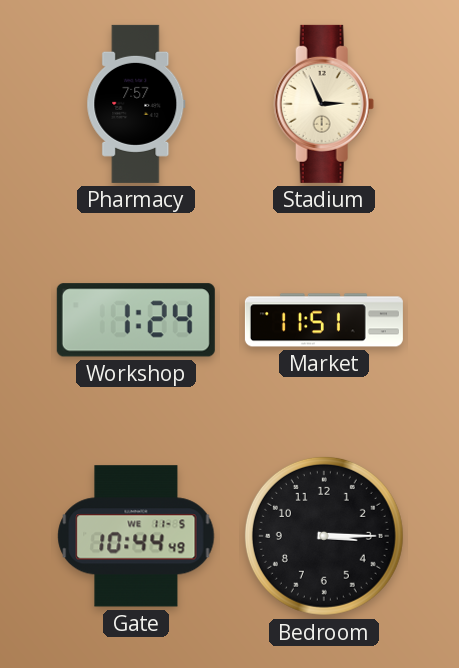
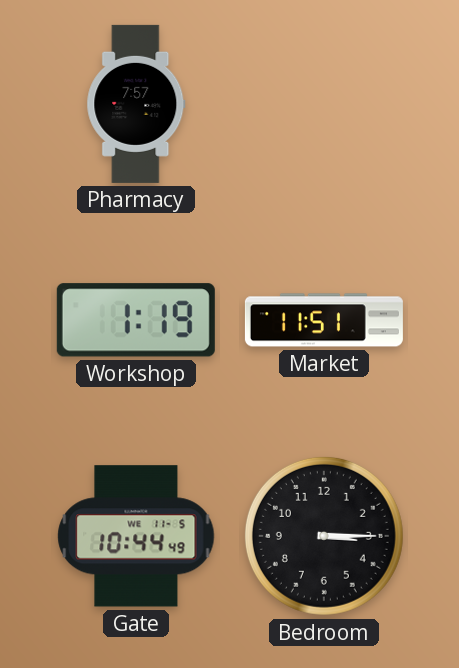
Stadium: 2:56 -> none
Workshop: 1:24 -> 1:19
